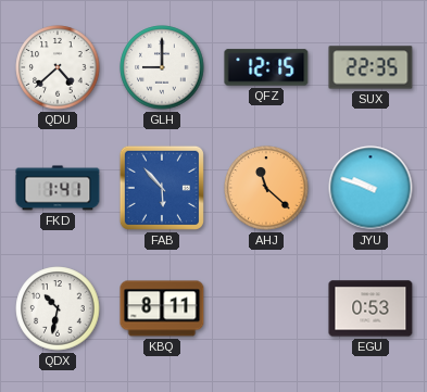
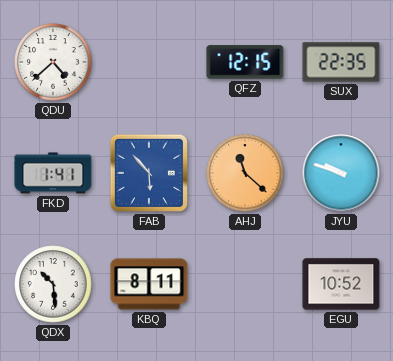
GLH: 9:00 -> none
QDX: 10:32 -> 10:29
EGU: 0:53 -> 10:52
